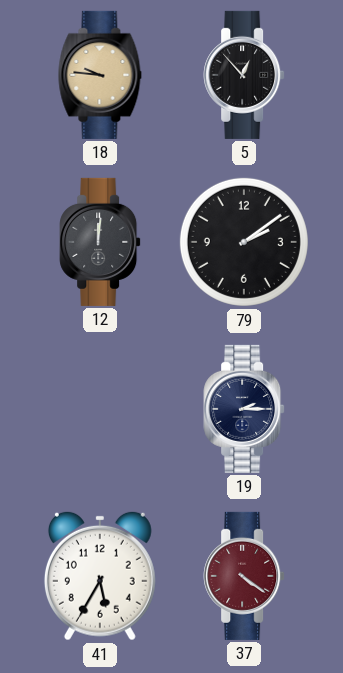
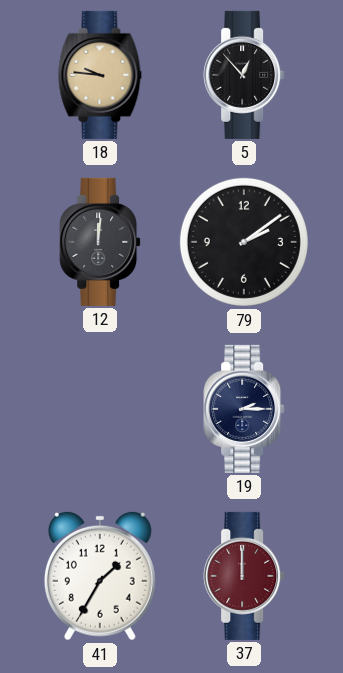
41: 5:35 -> 1:35
37: 4:21 -> 12:00
